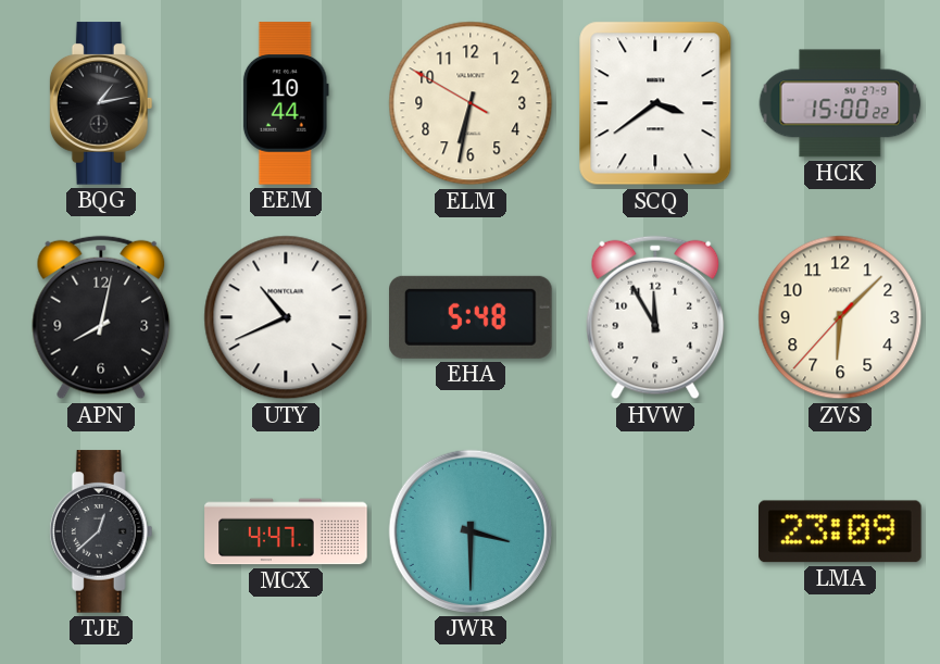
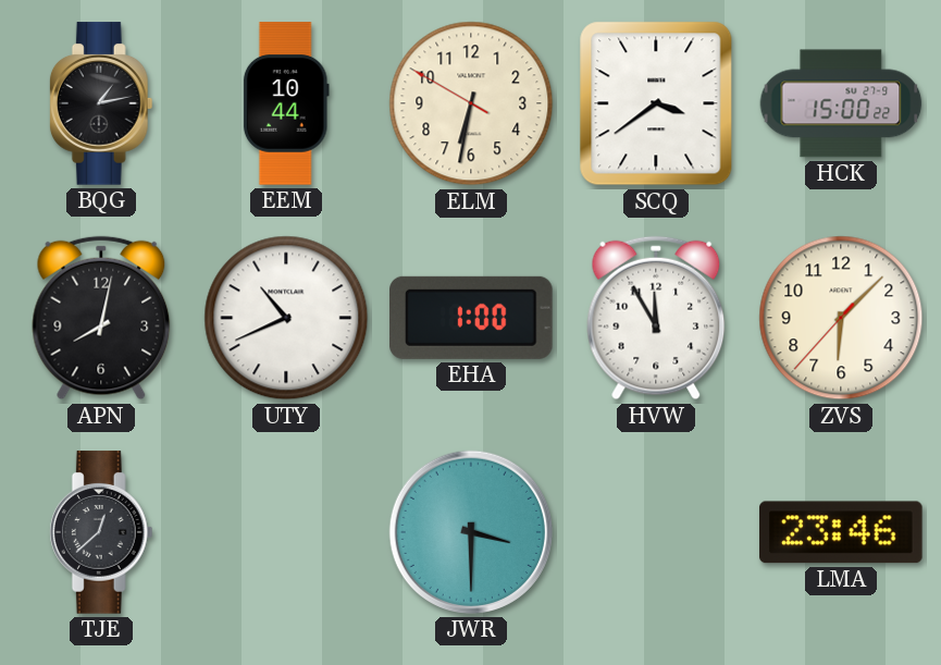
EHA: 5:48 -> 1:00
MCX: 4:47 -> none
LMA: 23:09 -> 23:46
